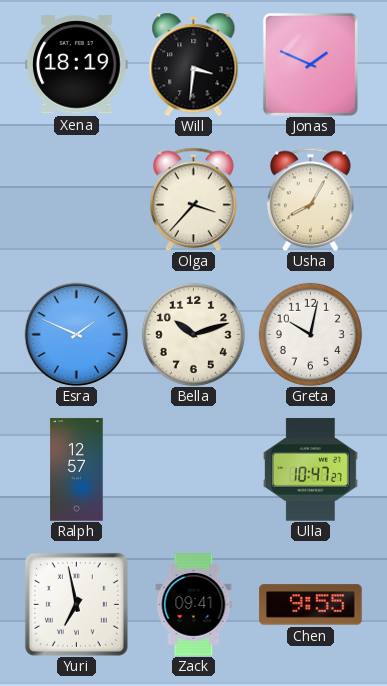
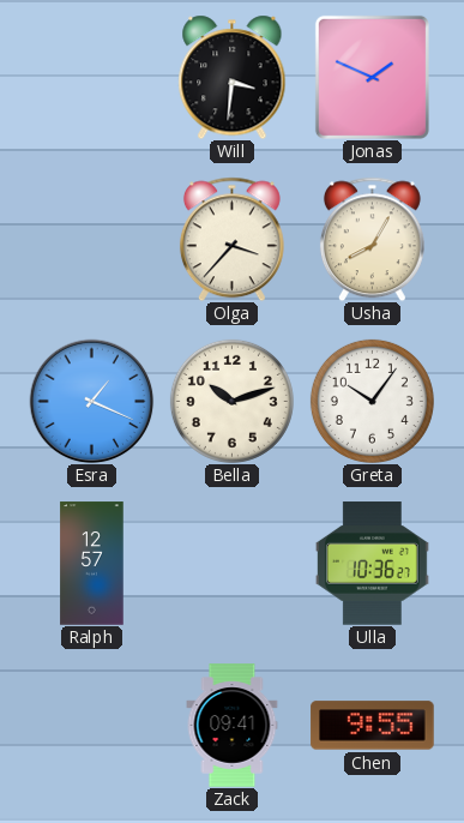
Xena: 18:19 -> none
Esra: 1:49 -> 1:19
Greta: 10:02 -> 10:06
Ulla: 10:47 -> 10:36
Yuri: 6:58 -> none
